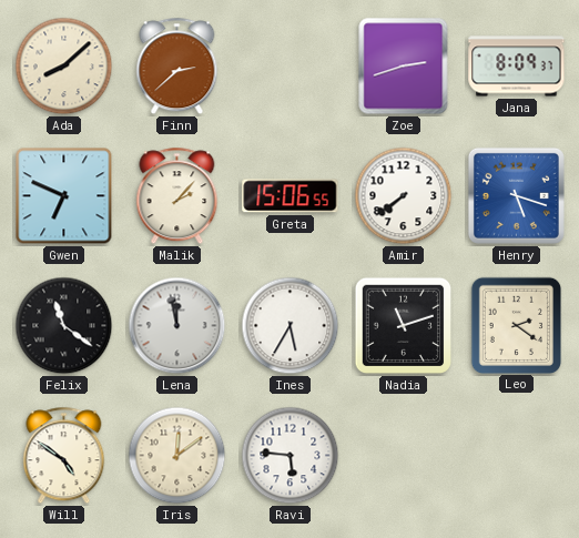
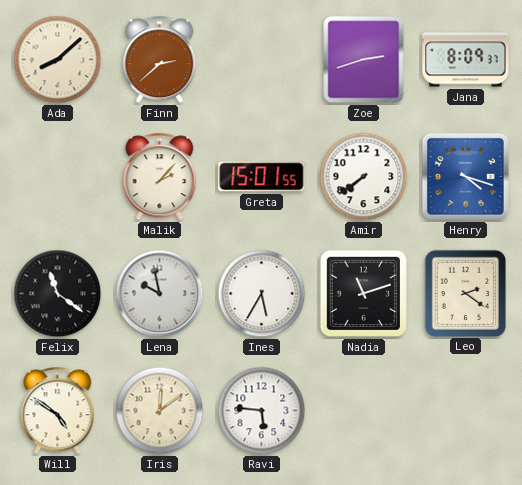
Gwen: 6:49 -> none
Greta: 15:06 -> 15:01
Henry: 5:18 -> 4:18
Lena: 11:58 -> 9:58
